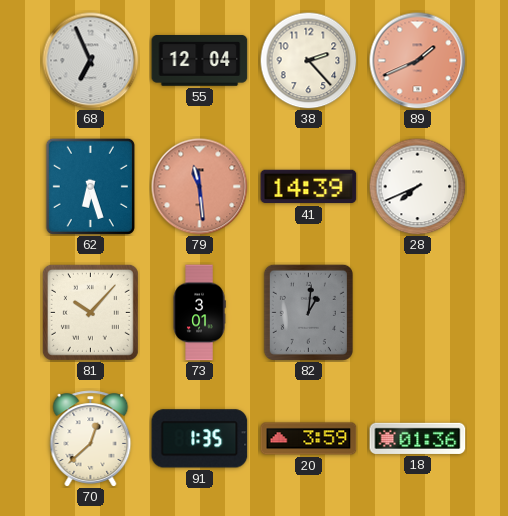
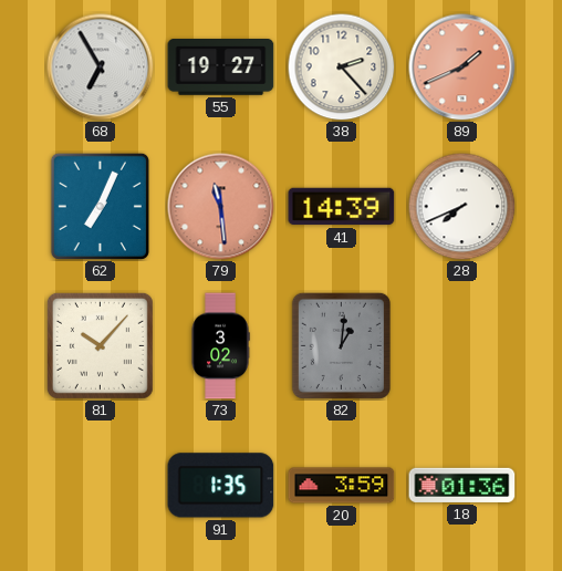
68: 6:56 -> 6:55
55: 12:04 -> 19:27
62: 6:27 -> 7:04
73: 3:01 -> 3:02
70: 12:38 -> none
